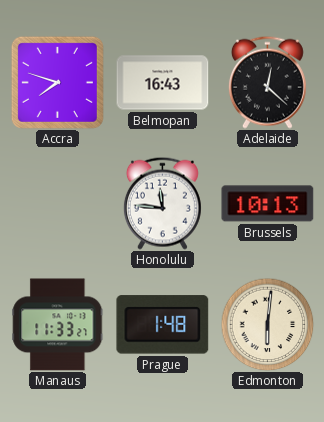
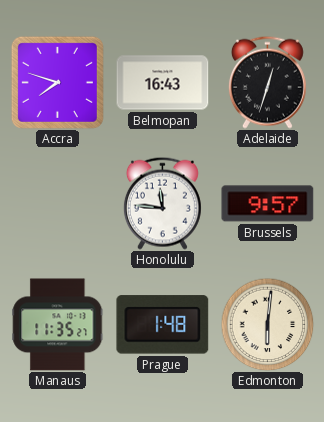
Adelaide: 12:22 -> 12:33
Brussels: 10:13 -> 9:57
Manaus: 11:33 -> 11:35
